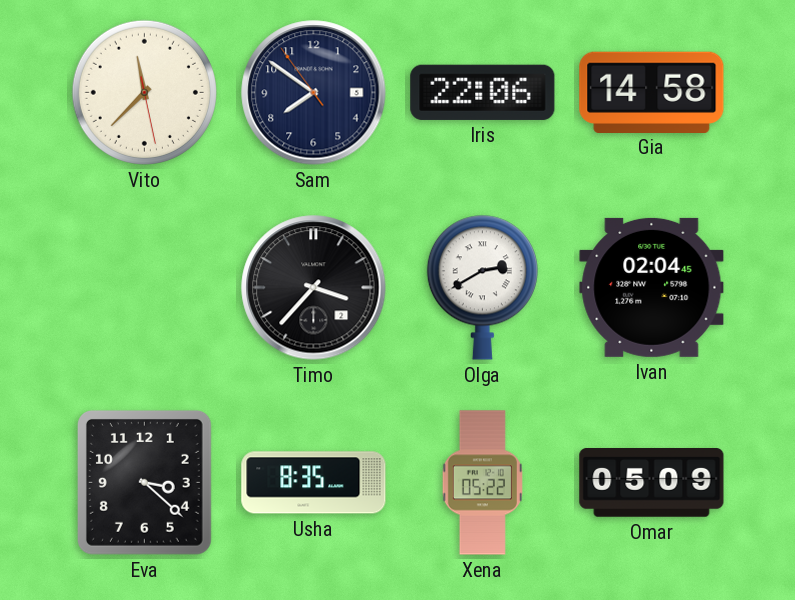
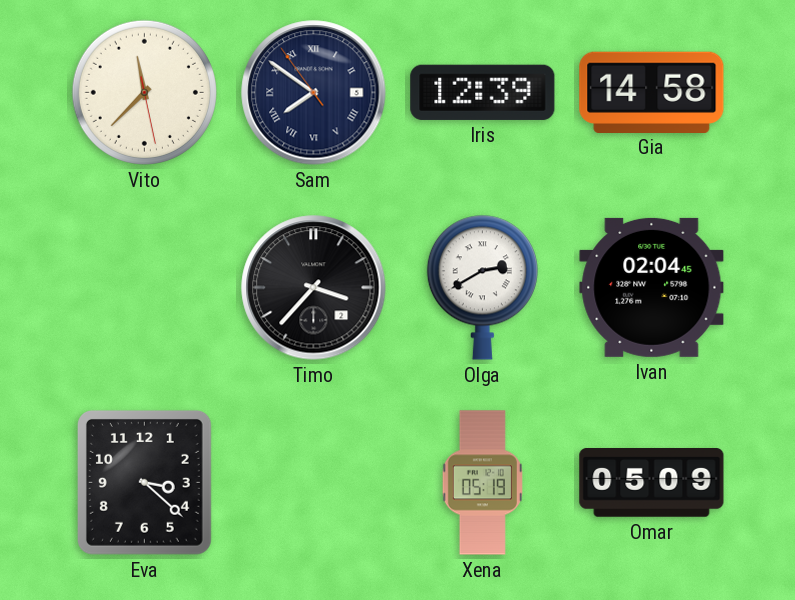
Sam numerals: Arabic -> Roman
Iris: 22:06 -> 12:39
Usha: 8:35 -> none
Xena: 05:22 -> 05:19
